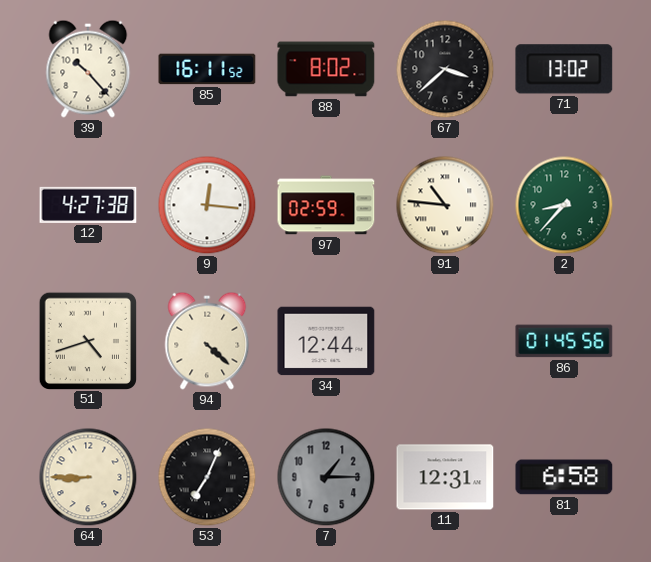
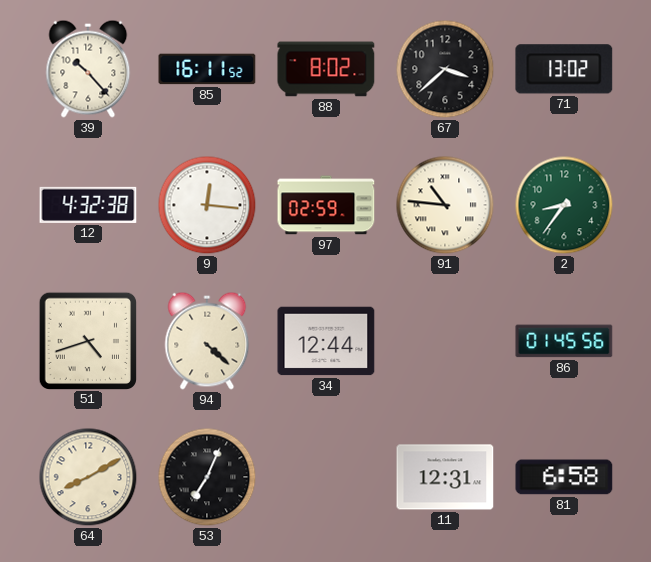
12: 4:27 -> 4:32
2: 8:37 -> 8:36
64: 8:45 -> 8:10
7: 1:15 -> none
